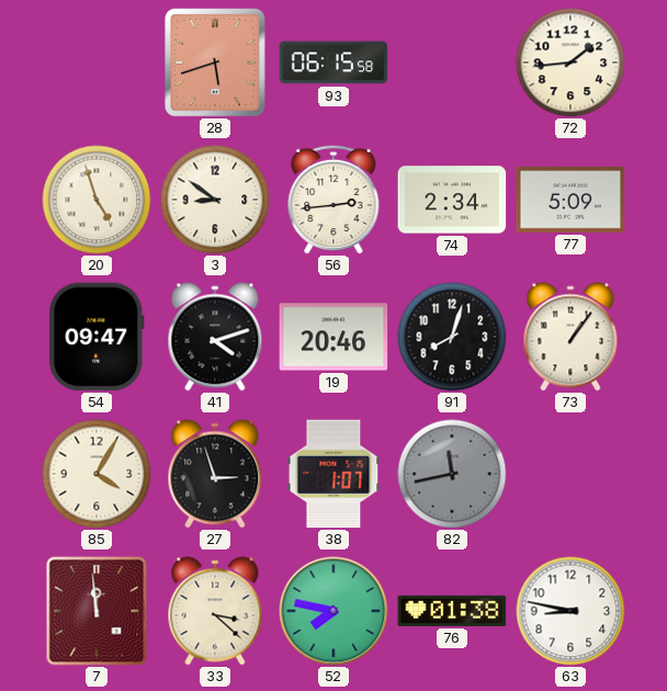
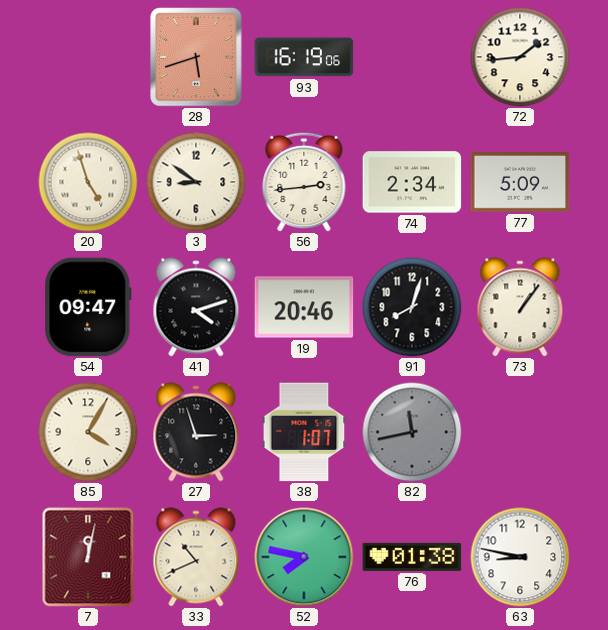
93: 06:15 -> 16:19
7: 11:59 -> 12:02
33: 3:22 -> 10:41
